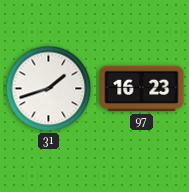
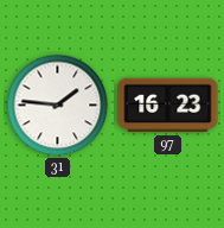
31: 1:42 -> 1:46
